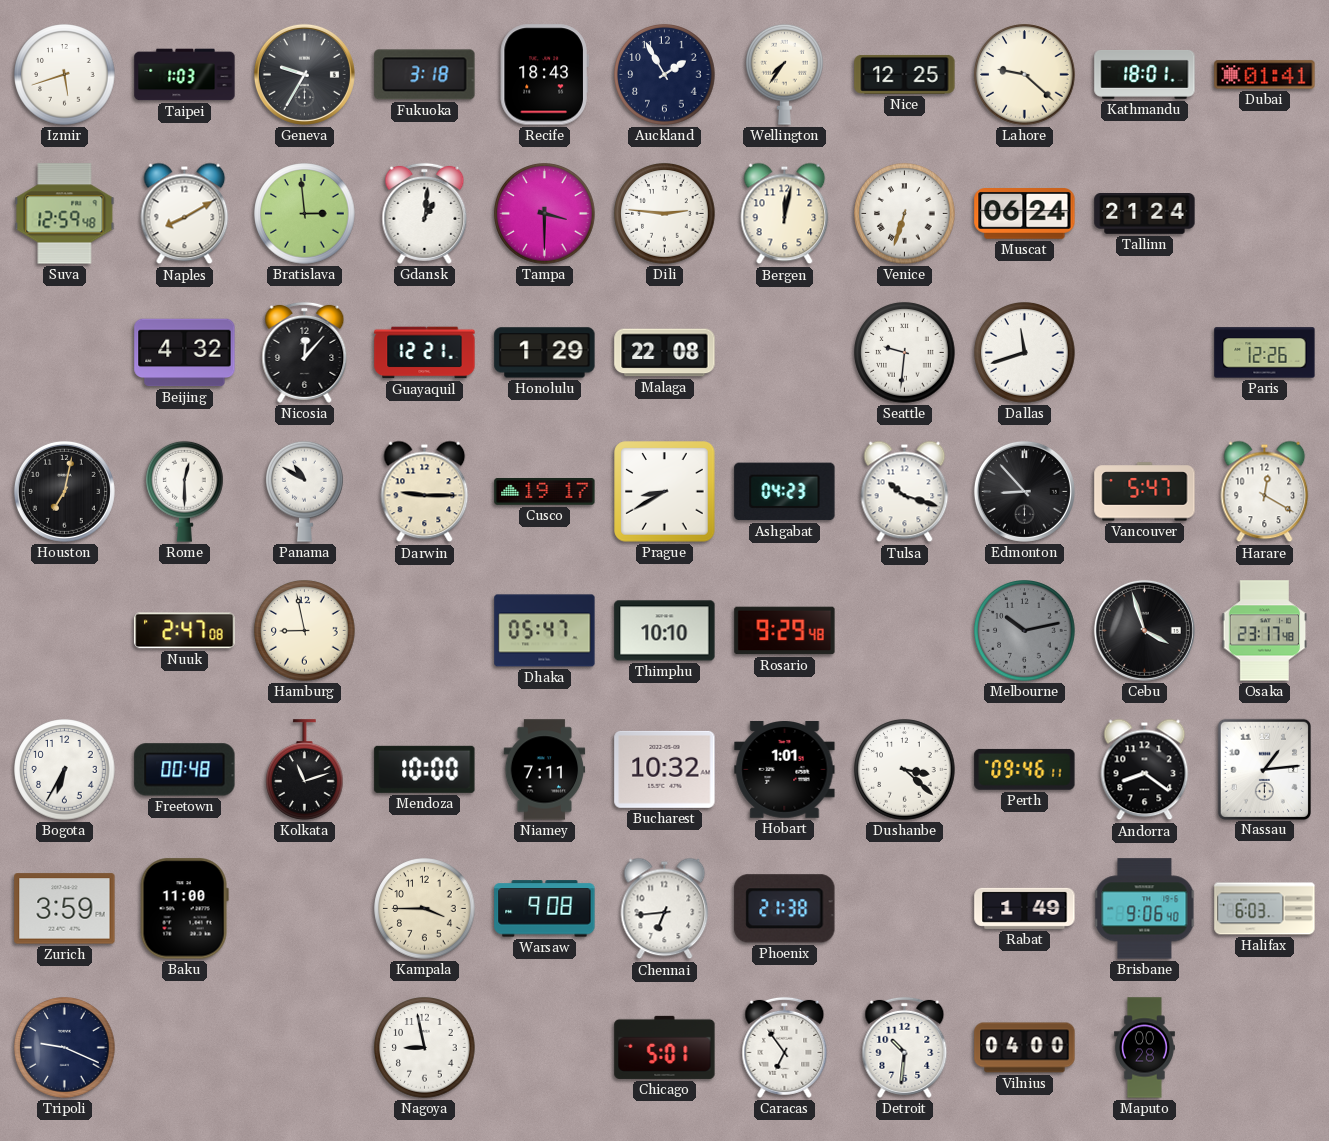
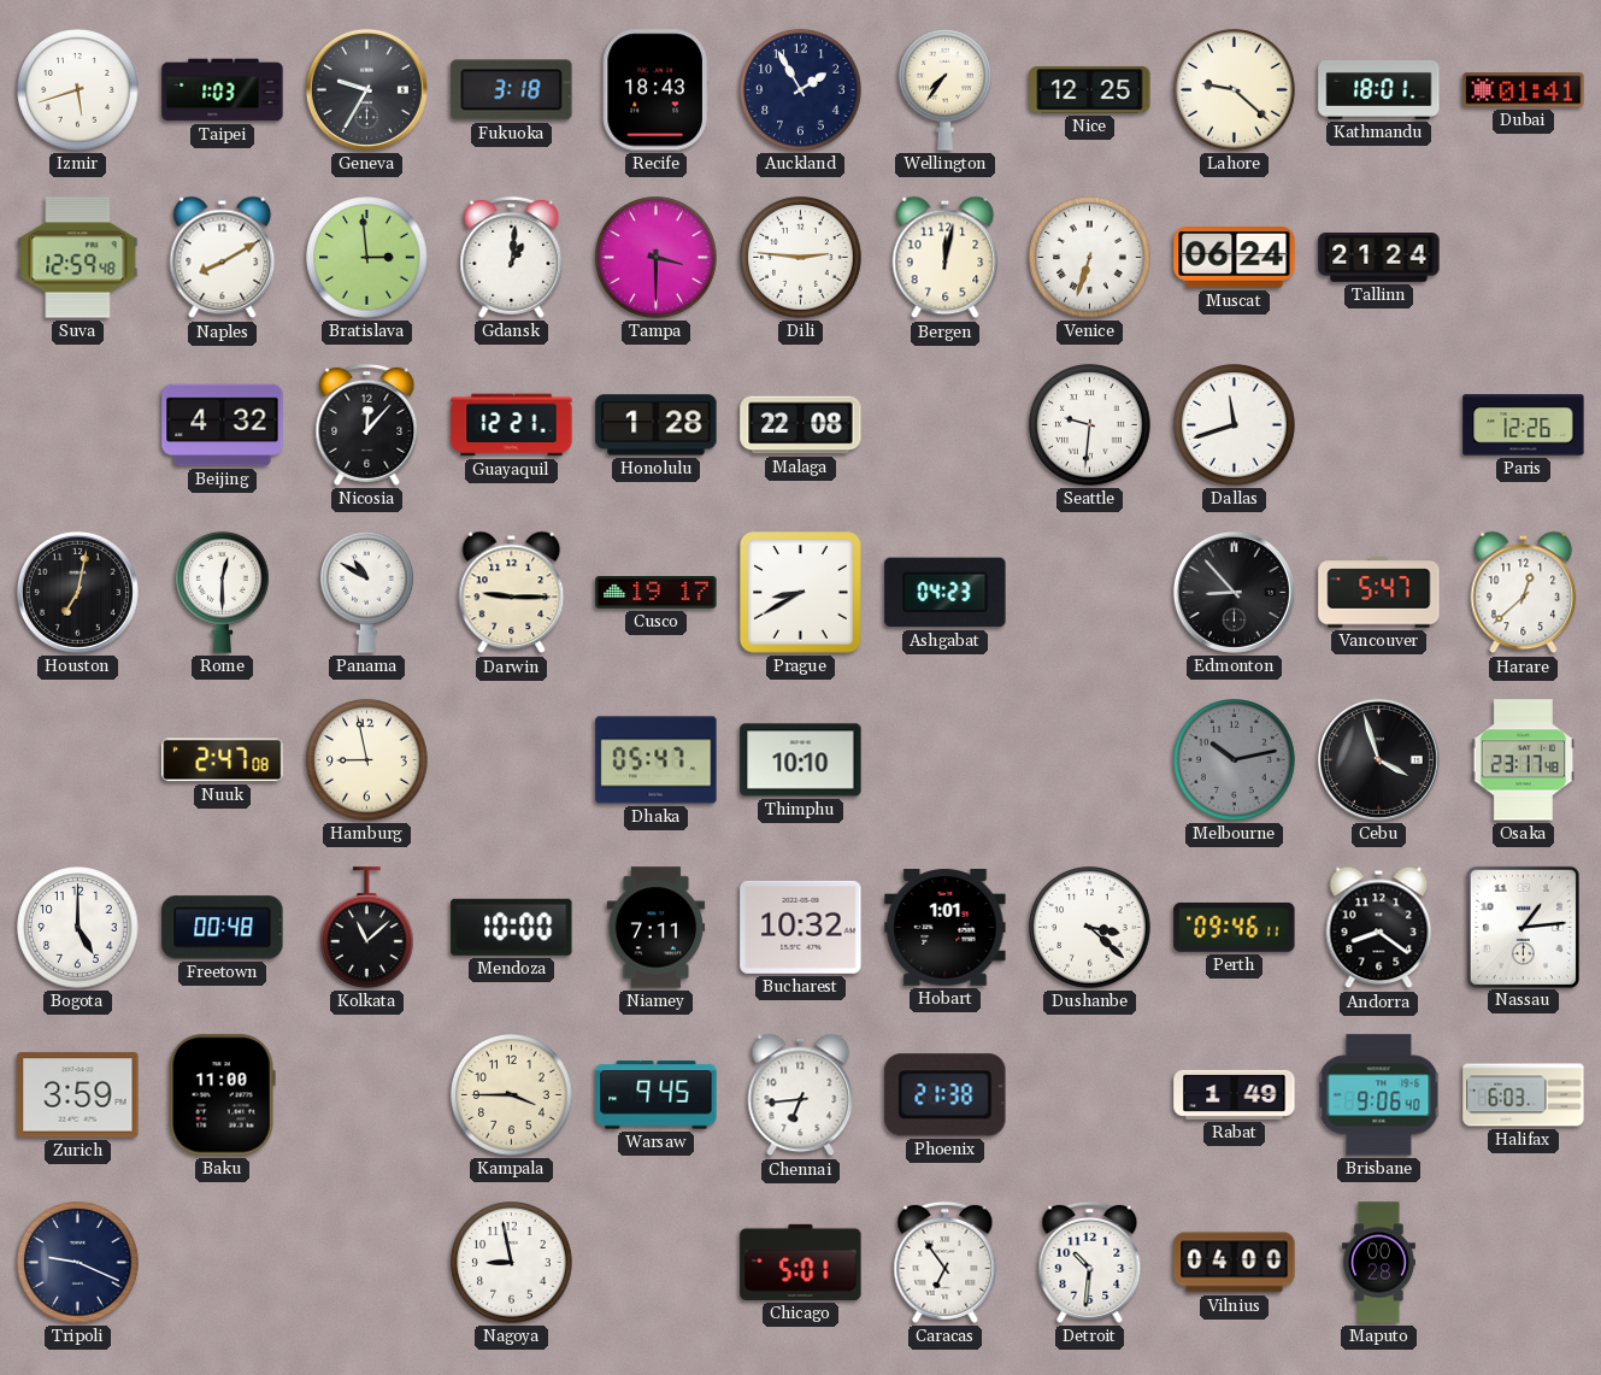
Honolulu: 1:29 -> 1:28
Tulsa: 10:18 -> none
Harare: 12:20 -> 12:38
Rosario: 9:29 -> none
Bogota: 6:35 -> 5:00
Kolkata: 11:12 -> 11:08
Warsaw: 9:08 -> 9:45
